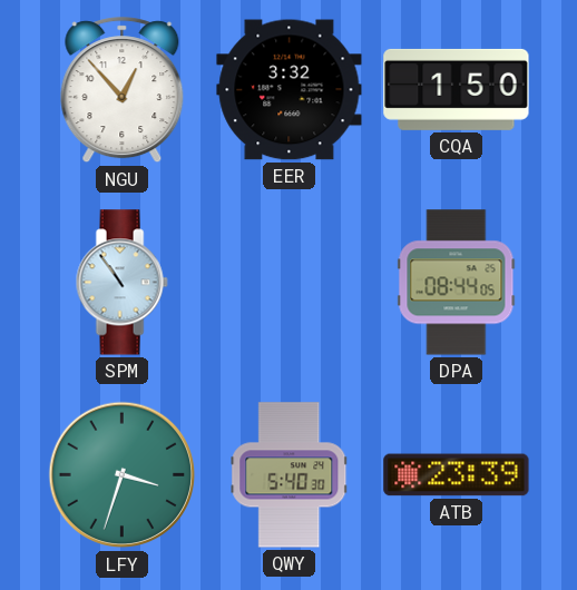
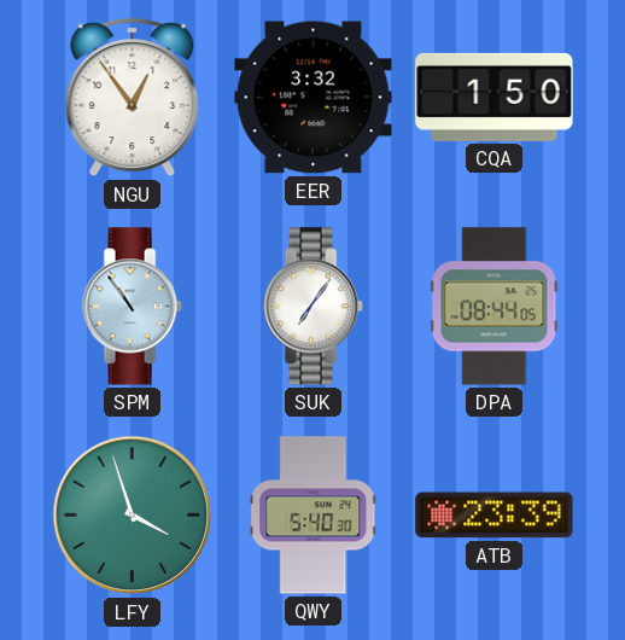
NGU: 12:53 -> 12:54
SUK: none -> 7:06
LFY: 3:33 -> 3:57
